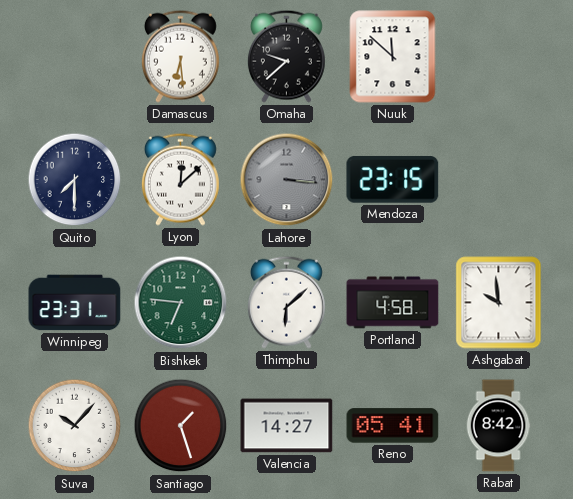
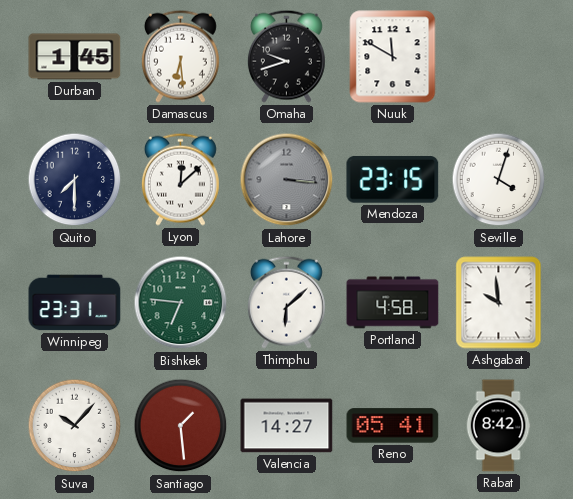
Durban: none -> 1:45
Omaha: 9:38 -> 9:42
Nuuk: 11:52 -> 11:50
Seville: none -> 4:03
Santiago: 1:27 -> 1:29
